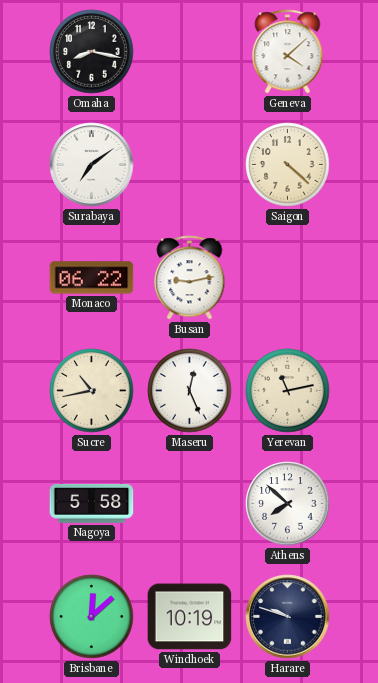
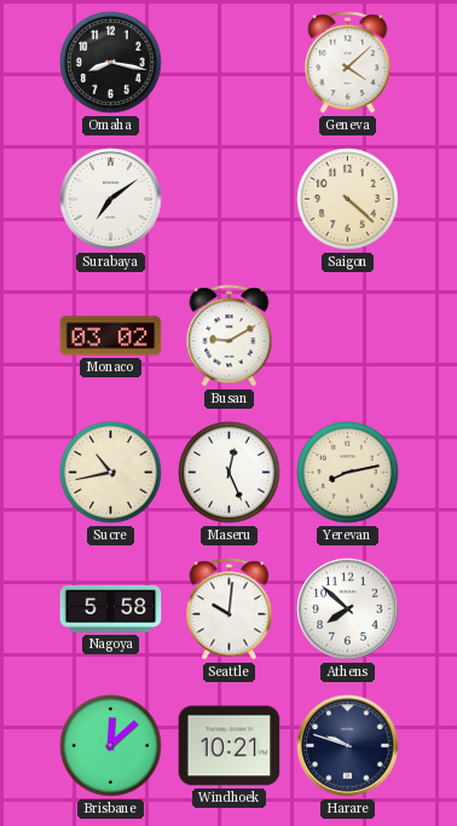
Monaco: 06:22 -> 03:02
Busan: 9:13 -> 9:10
Yerevan: 11:13 -> 8:13
Seattle: none -> 10:01
Windhoek: 10:19 -> 10:21
